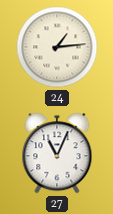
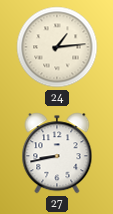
27: 11:04 -> 8:43
